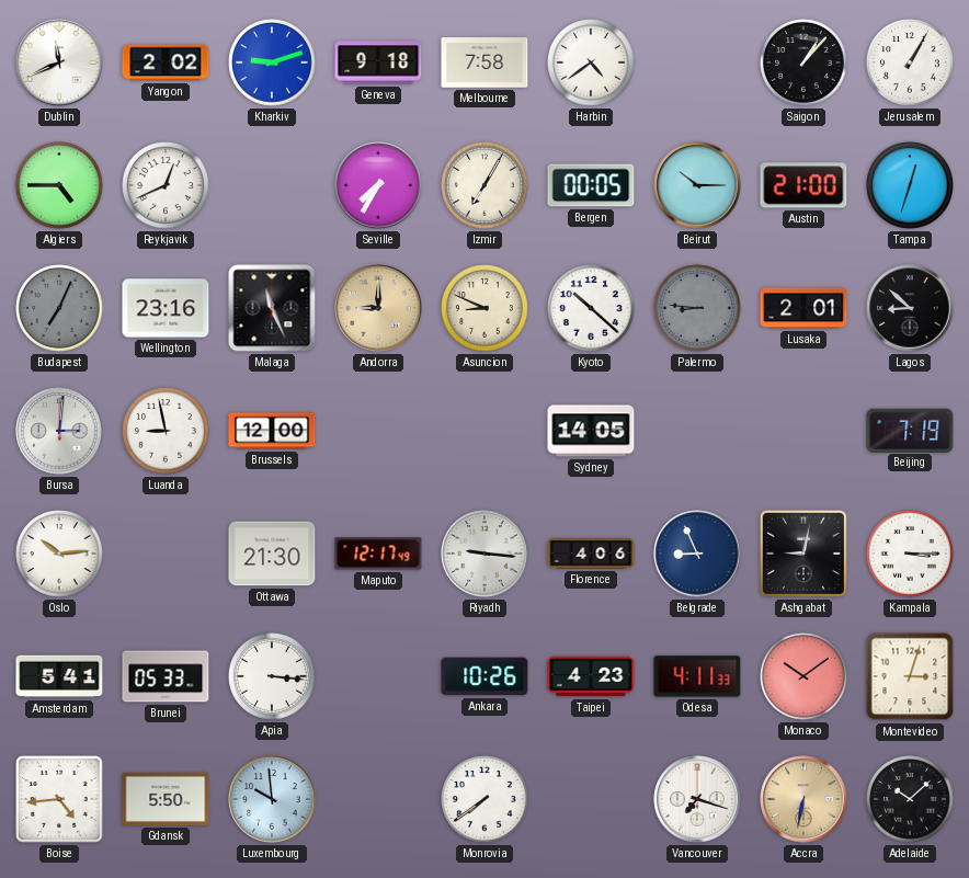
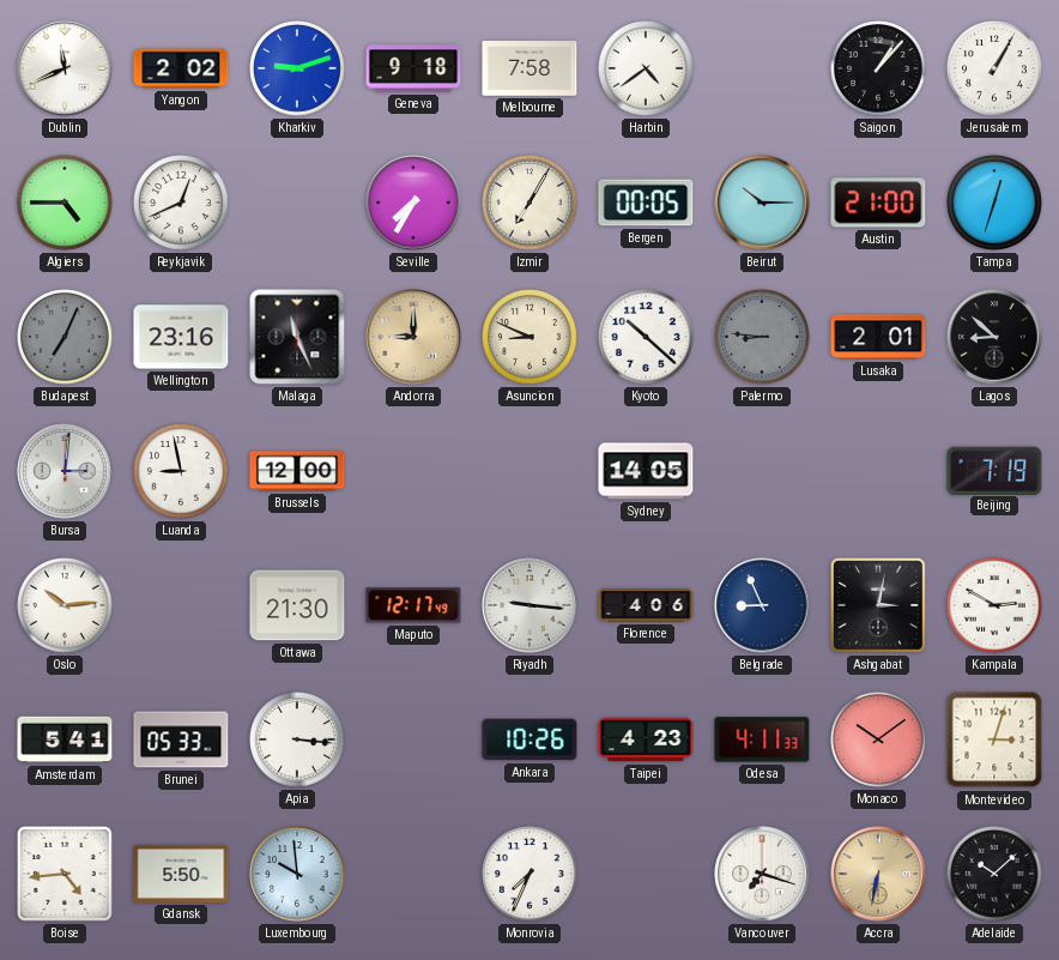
Ashgabat: 9:02 -> 3:02
Kampala: 3:15 -> 2:50
Monrovia: 7:39 -> 7:34
